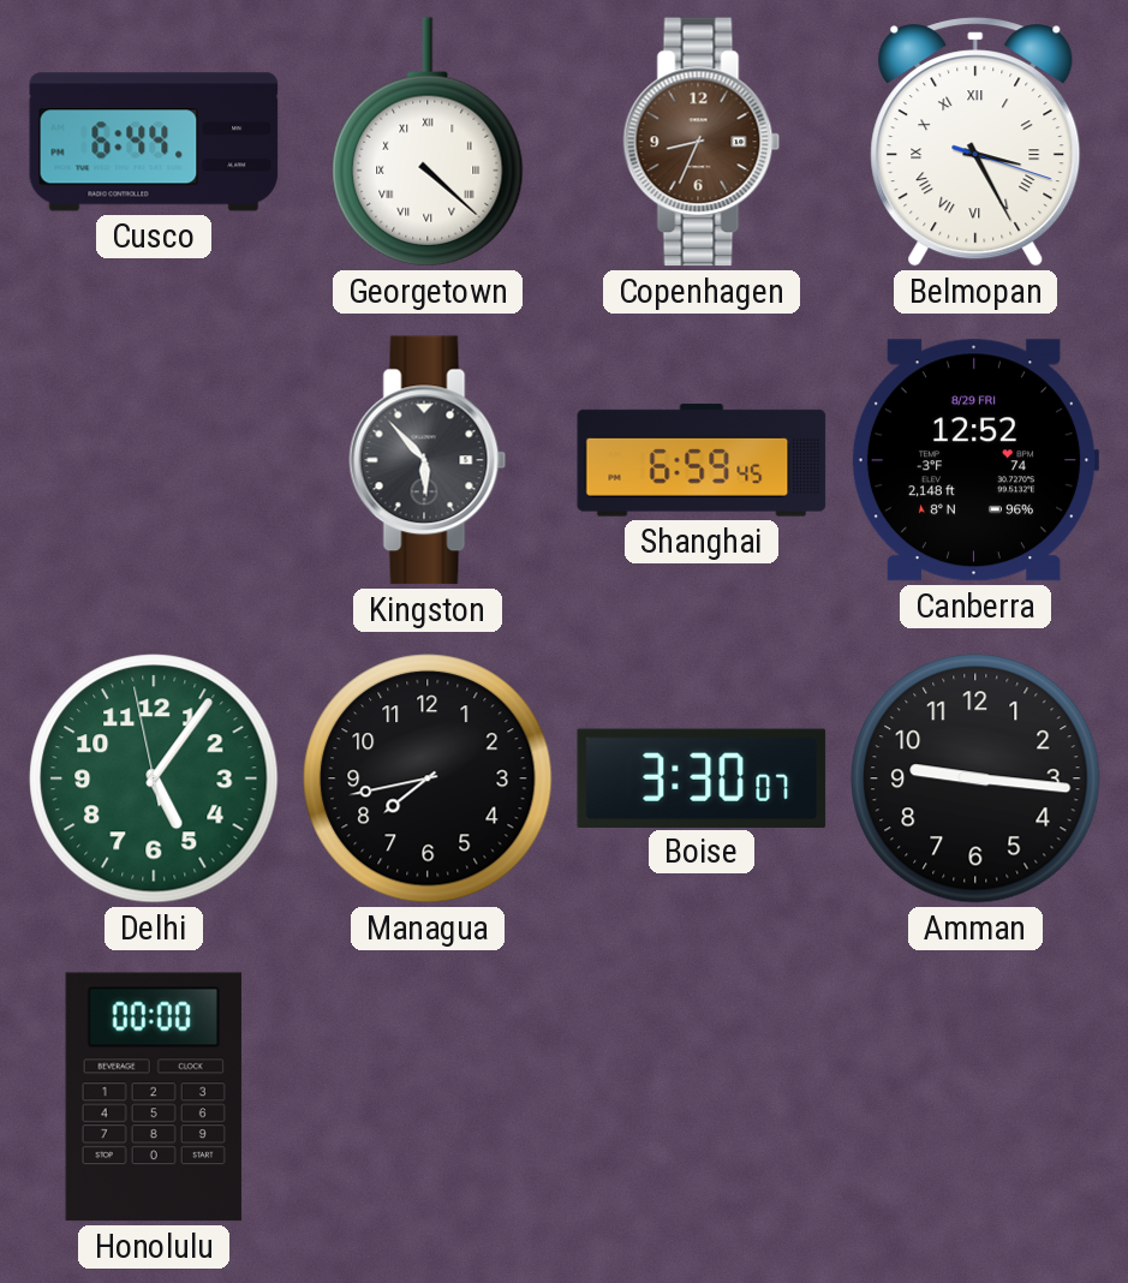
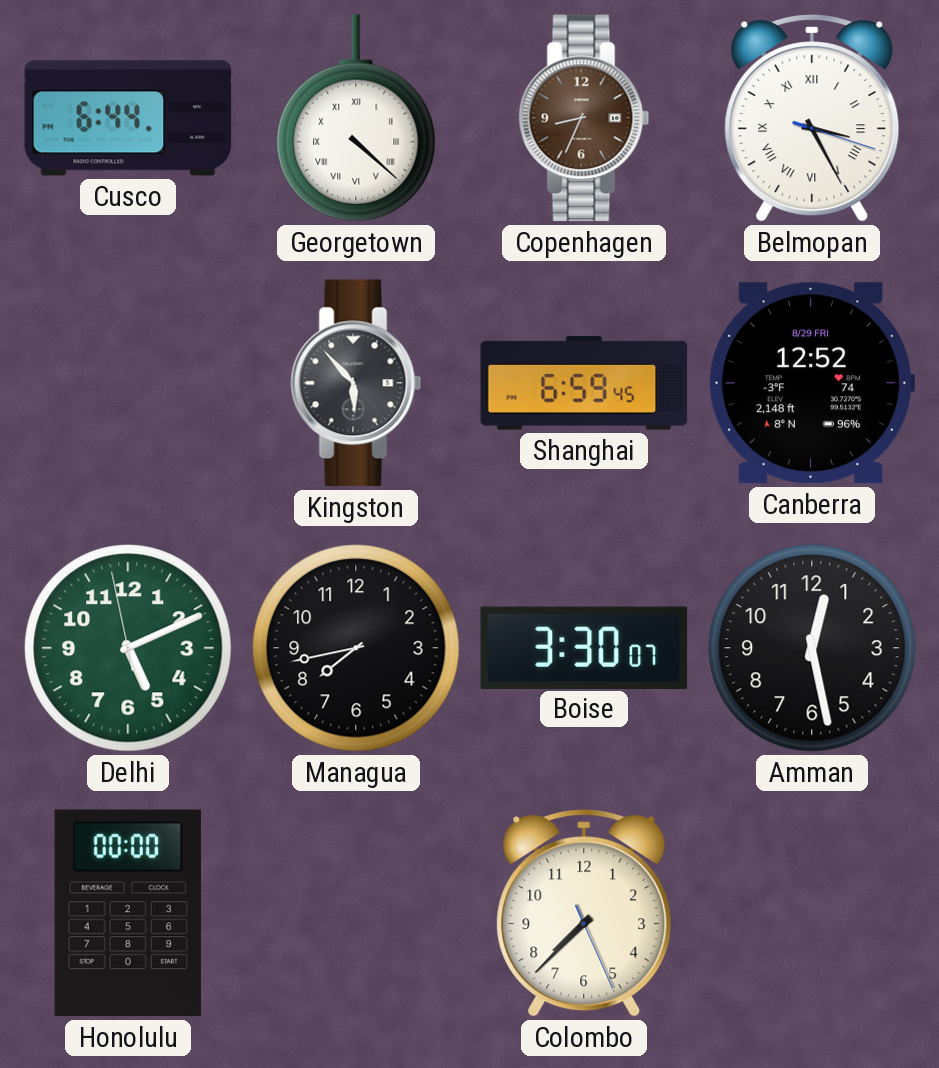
Delhi: 5:05 -> 5:10
Amman: 9:16 -> 12:28
Colombo: none -> 7:37
